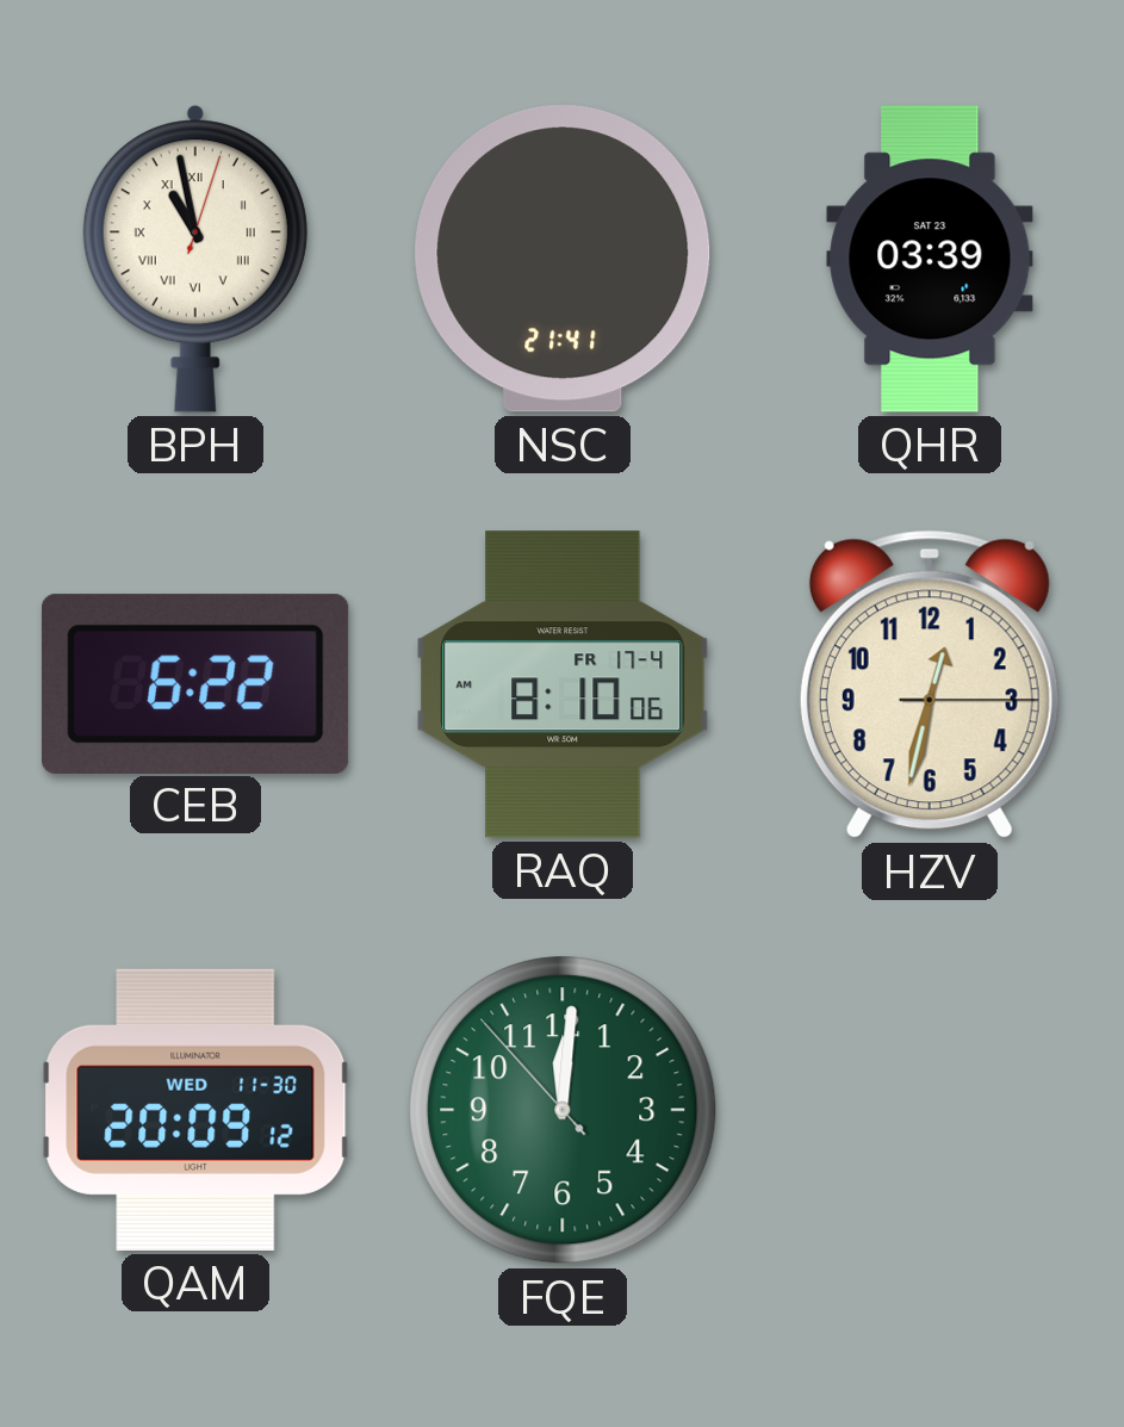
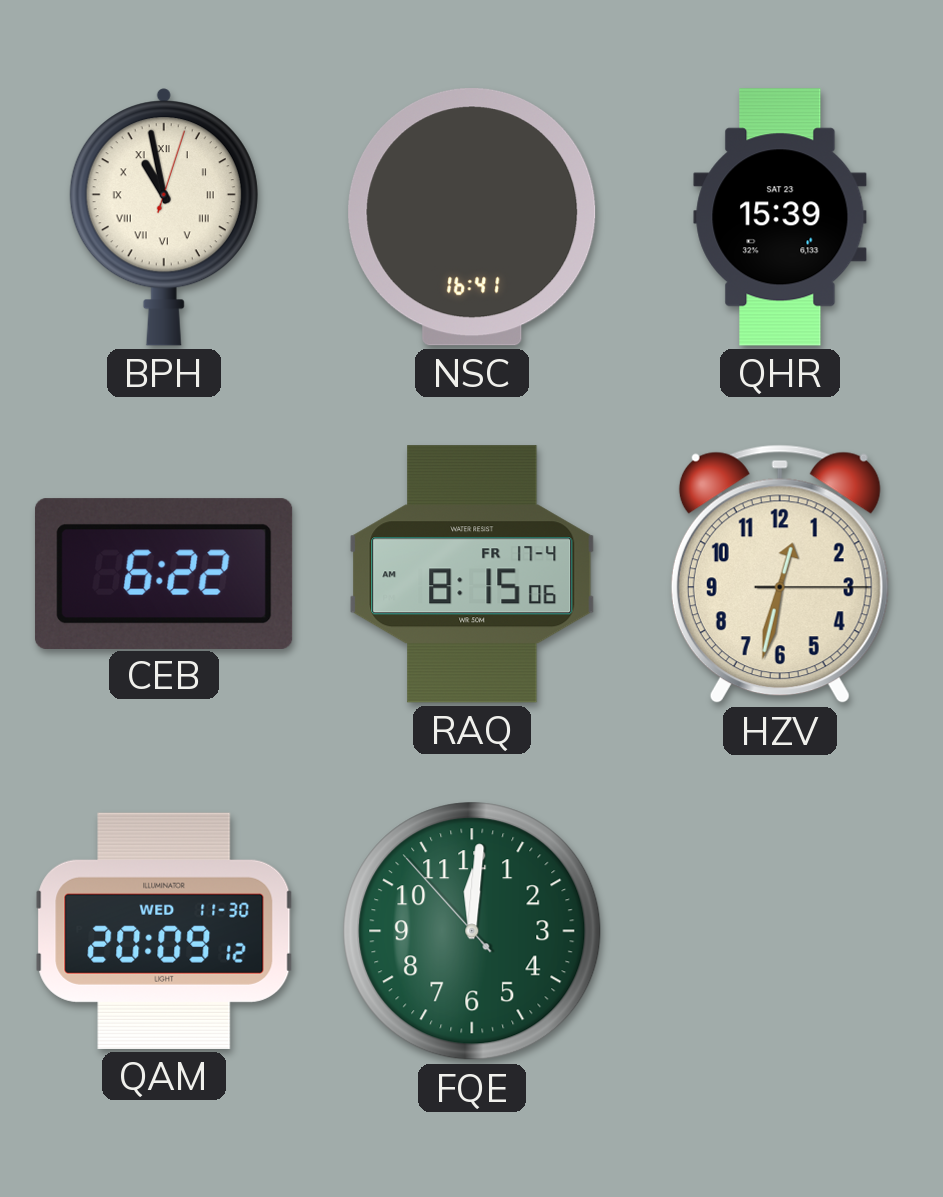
NSC: 21:41 -> 16:41
QHR: 03:39 -> 15:39
RAQ: 8:10 -> 8:15
